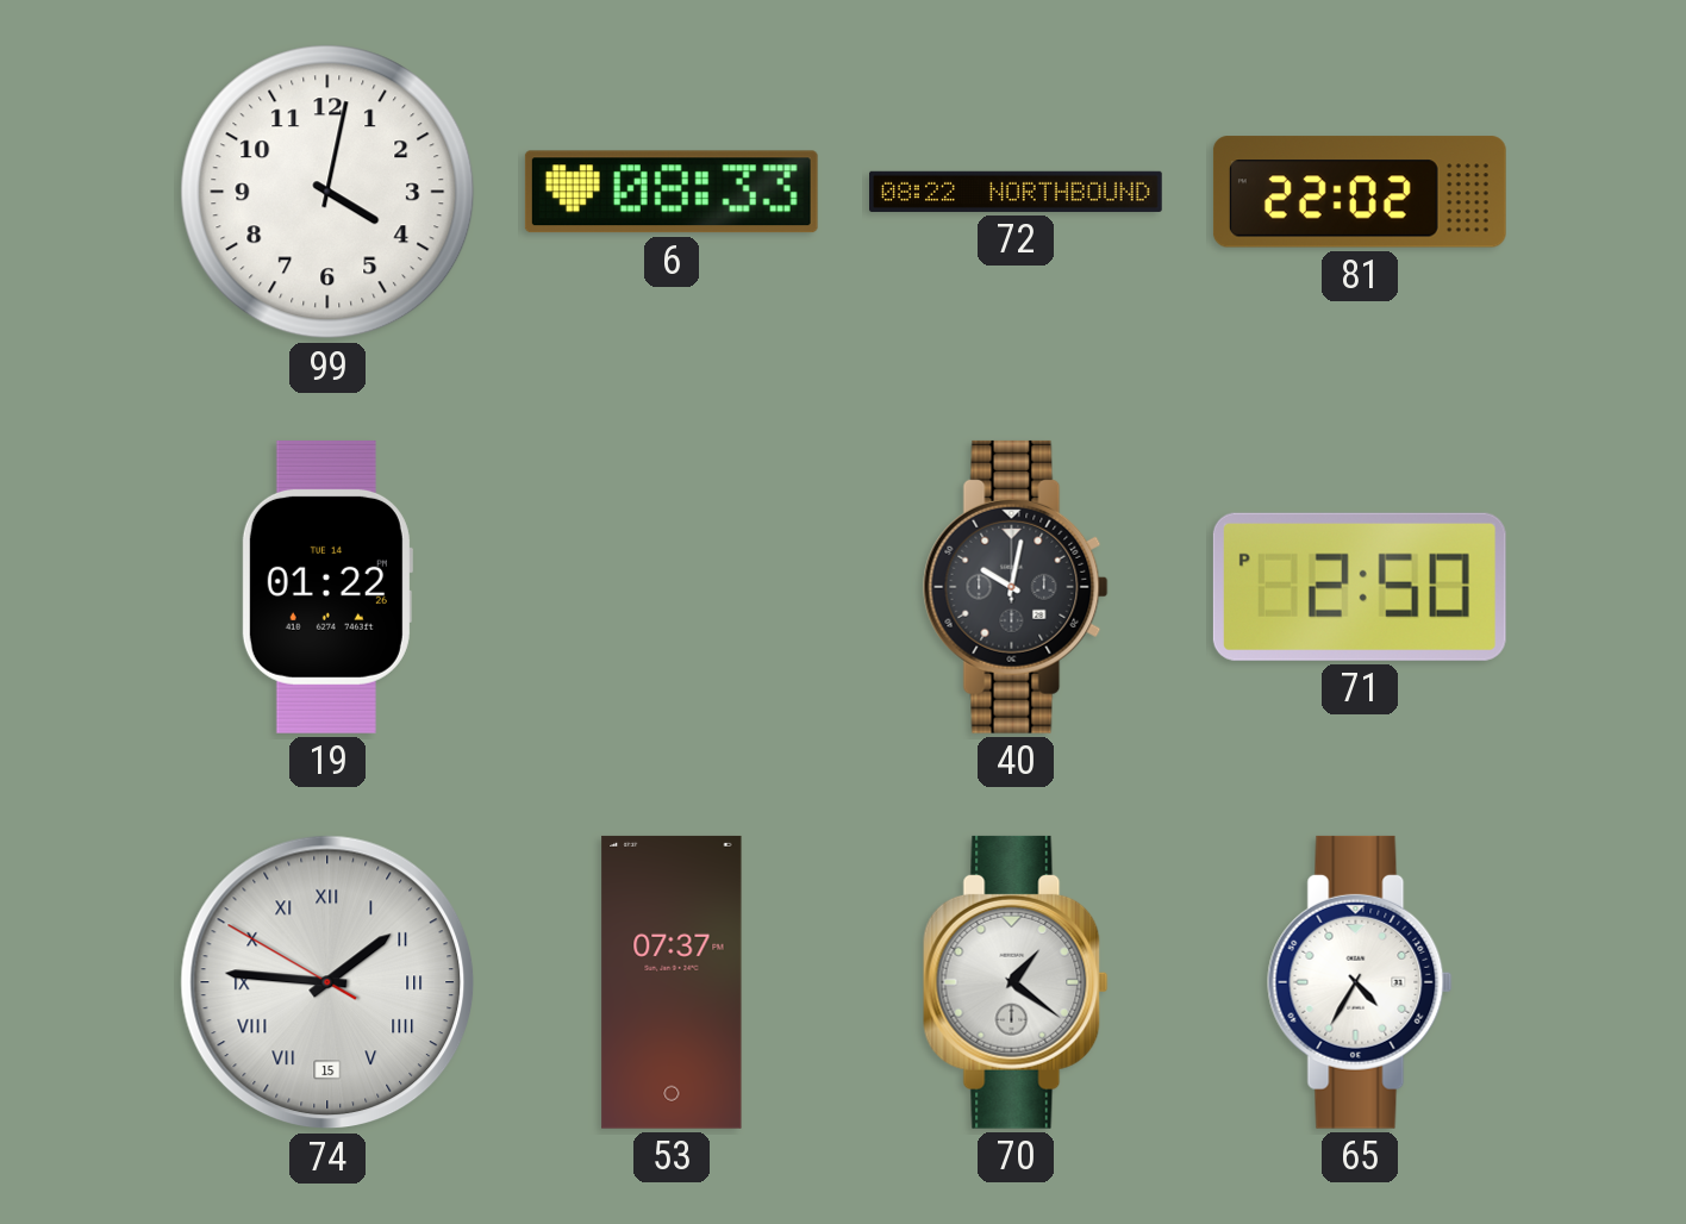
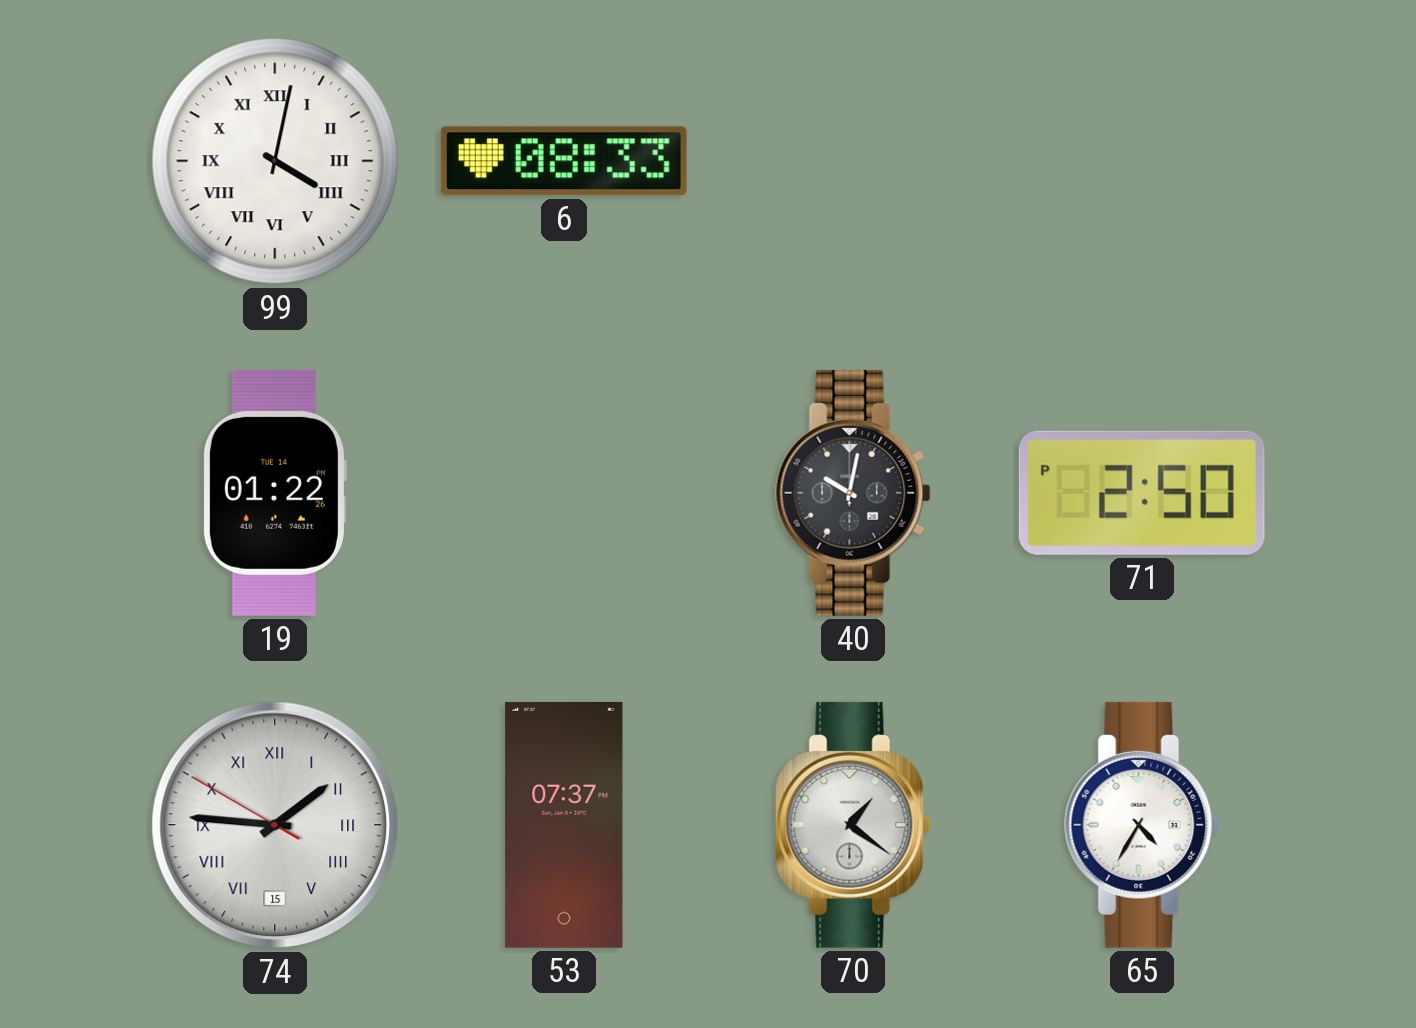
99 numerals: Arabic -> Roman
72: 08:22 -> none
81: 22:02 -> none
